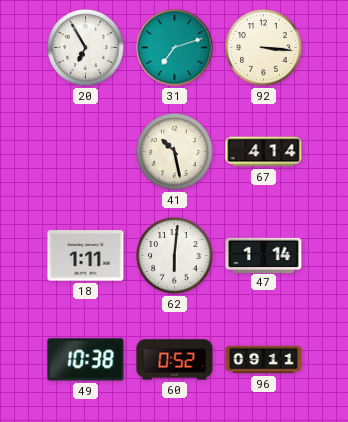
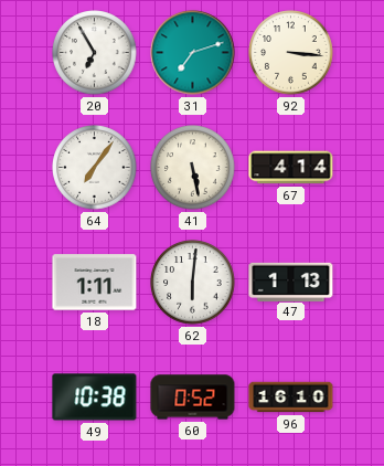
64: none -> 7:06
41: 10:28 -> 5:28
47: 1:14 -> 1:13
96: 09:11 -> 16:10
